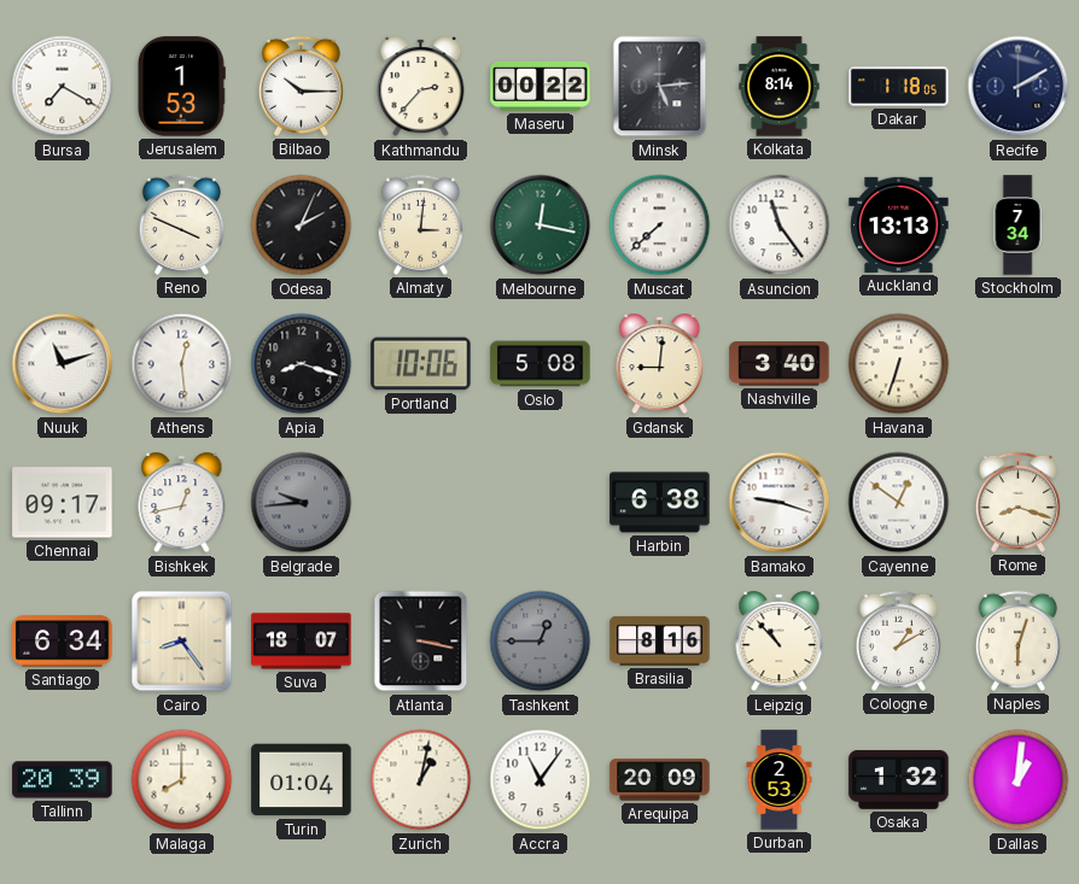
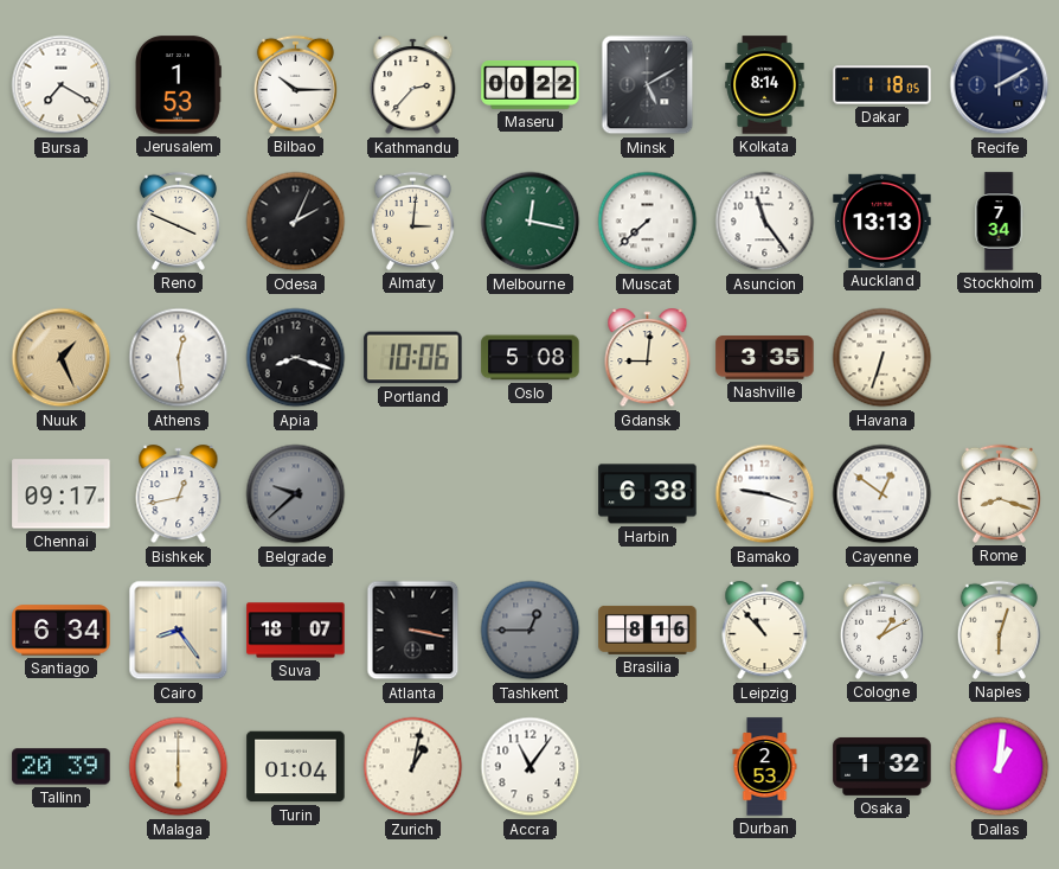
Minsk: 5:14 -> 5:10
Nuuk: 11:12 -> 1:26
Nuuk dial: white -> champagne
Nashville: 3:40 -> 3:35
Belgrade: 9:44 -> 9:38
Malaga: 8:00 -> 6:00
Arequipa: 20:09 -> none
